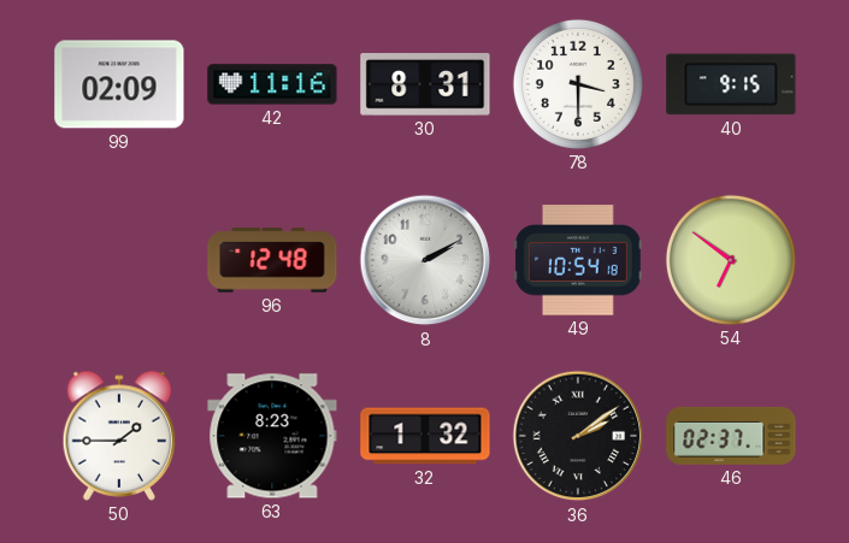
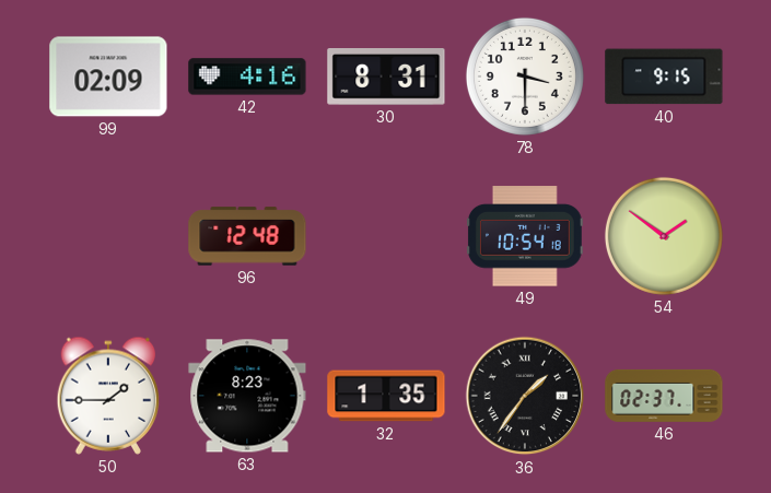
42: 11:16 -> 4:16
8: 2:10 -> none
54: 6:51 -> 1:51
32: 1:32 -> 1:35
36: 2:09 -> 1:36
